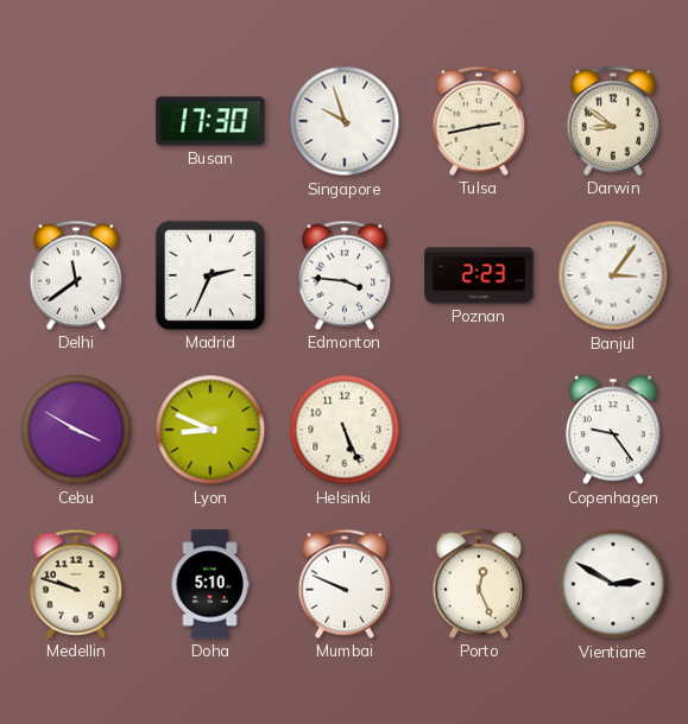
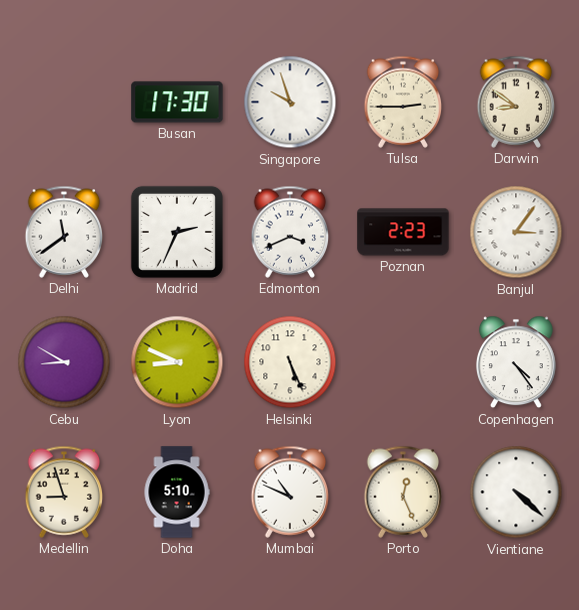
Tulsa: 2:43 -> 2:45
Edmonton: 3:46 -> 3:41
Cebu: 3:50 -> 8:50
Copenhagen: 9:24 -> 4:24
Medellin: 9:48 -> 8:57
Mumbai: 9:49 -> 10:49
Vientiane: 2:50 -> 4:22
